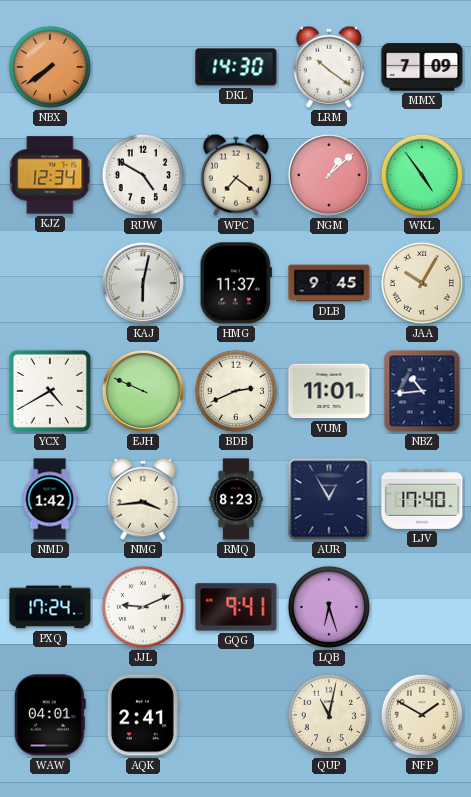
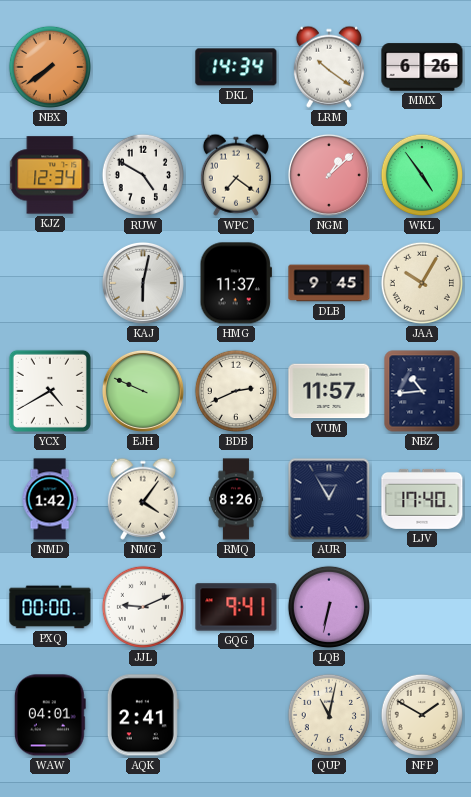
DKL: 14:30 -> 14:34
MMX: 7:09 -> 6:26
VUM: 11:01 -> 11:57
NMG: 3:44 -> 4:06
RMQ: 8:23 -> 8:26
PXQ: 17:24 -> 00:00
LQB: 6:27 -> 6:32
